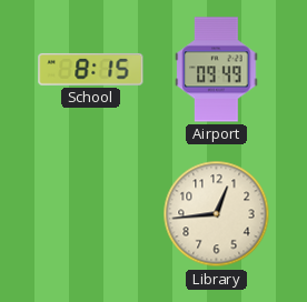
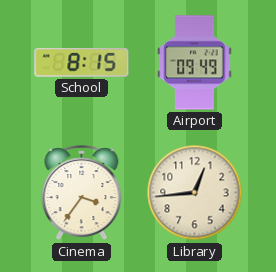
Cinema: none -> 3:36
